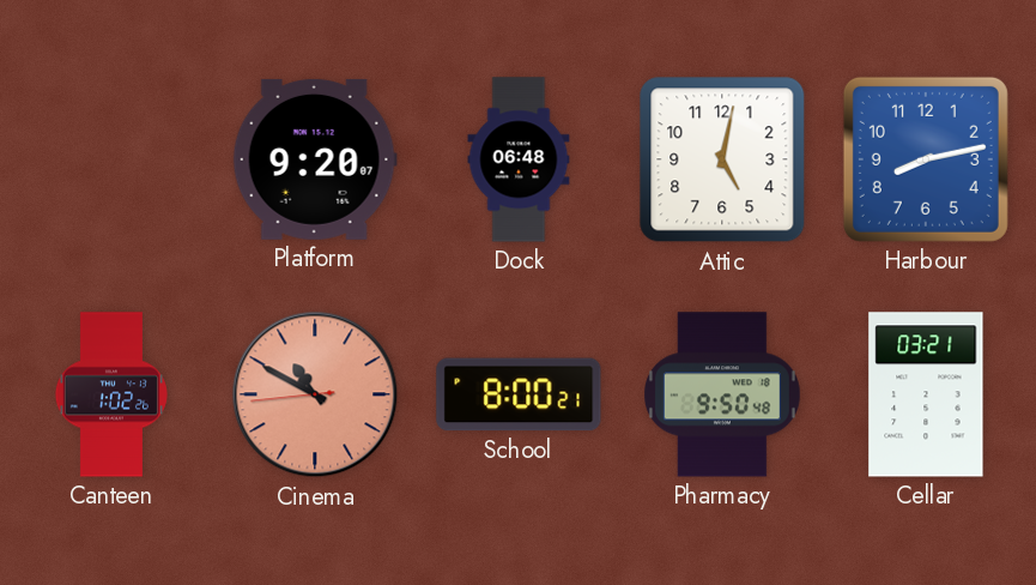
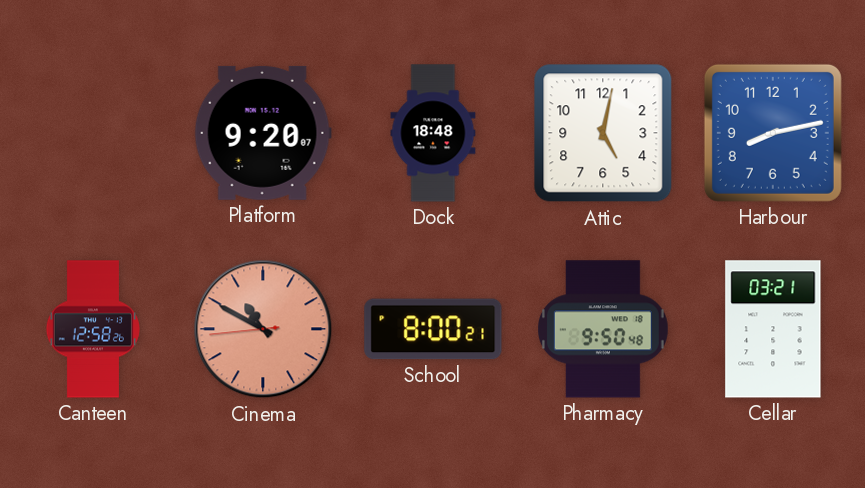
Dock: 06:48 -> 18:48
Canteen: 1:02 -> 12:58
